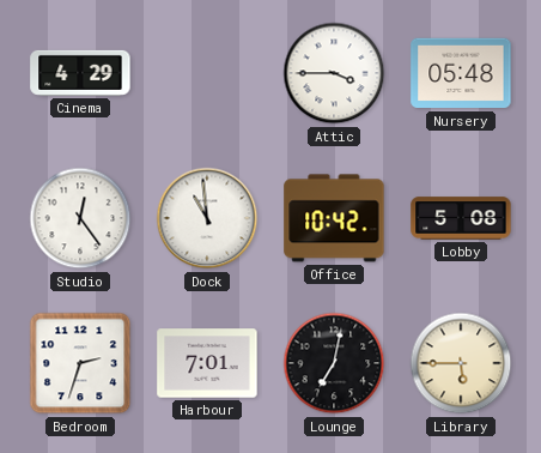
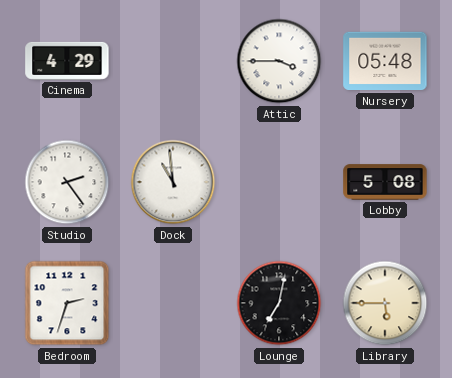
Studio: 12:24 -> 2:24
Office: 10:42 -> none
Harbour: 7:01 -> none
